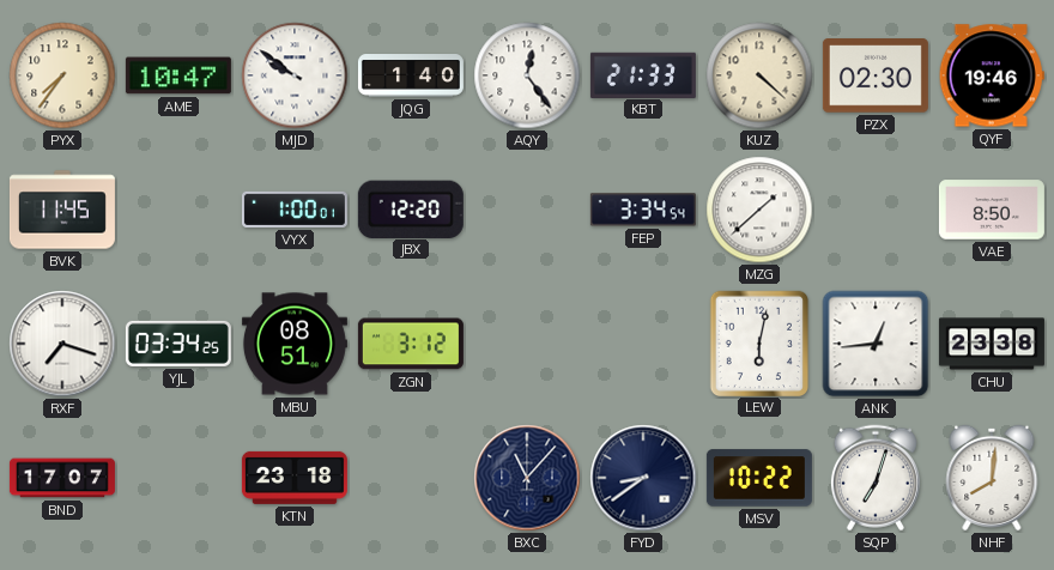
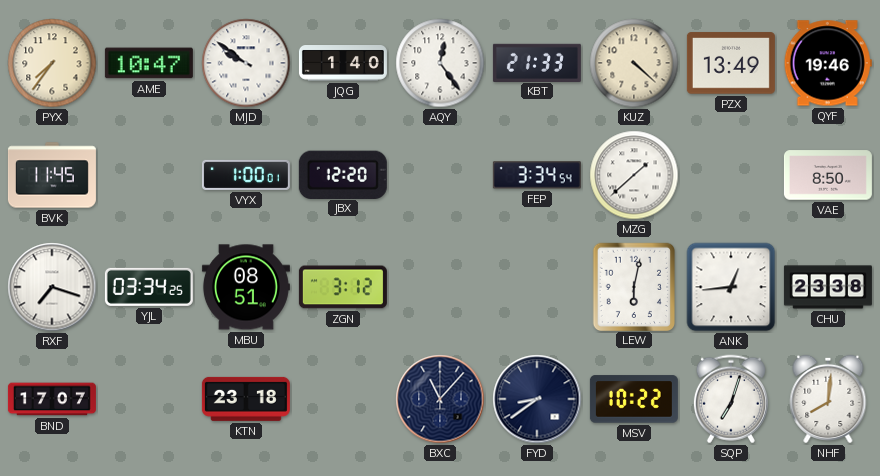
PZX: 02:30 -> 13:49
